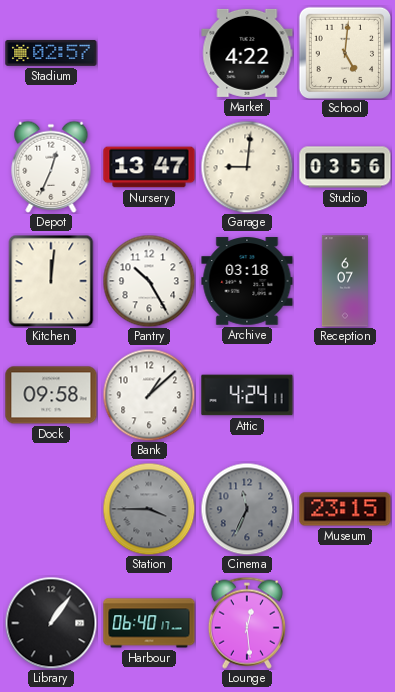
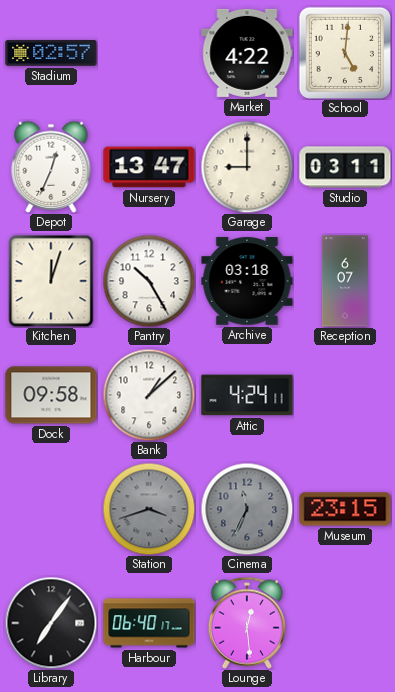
Garage: 9:01 -> 9:00
Studio: 03:56 -> 03:11
Kitchen: 12:01 -> 12:03
Station: 3:45 -> 3:42
Library: 1:06 -> 7:06
